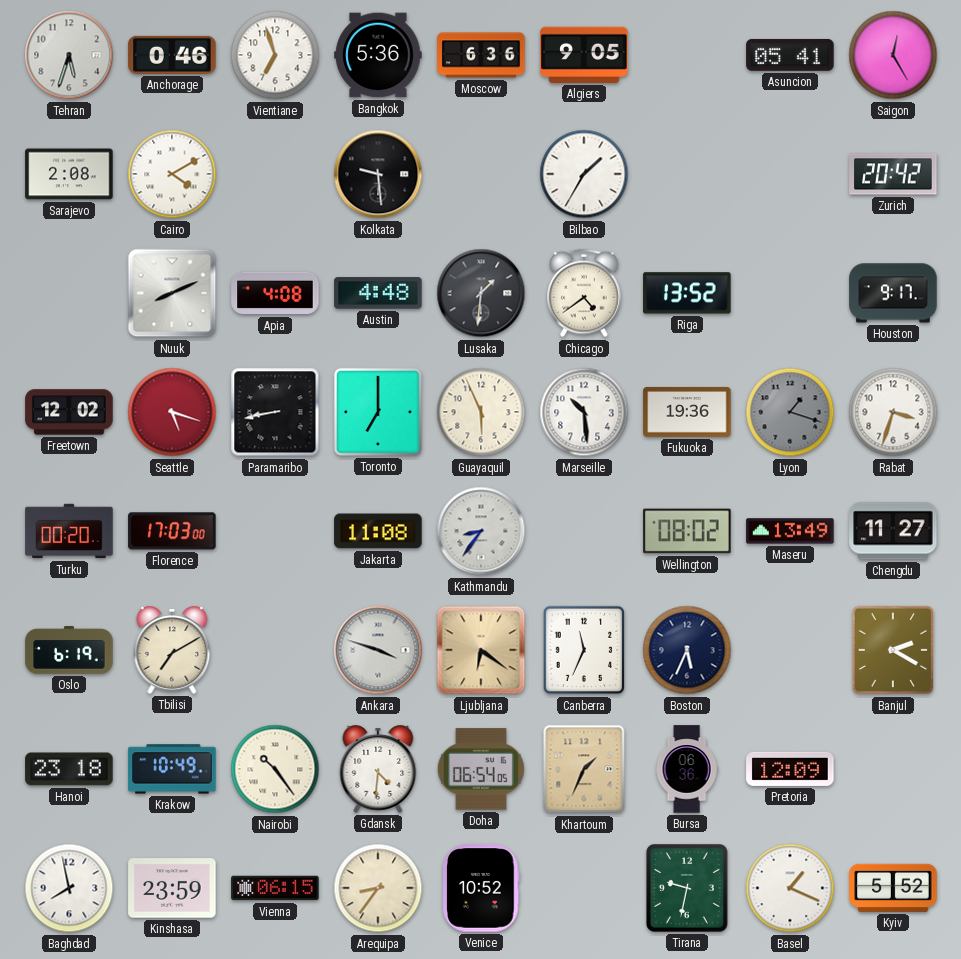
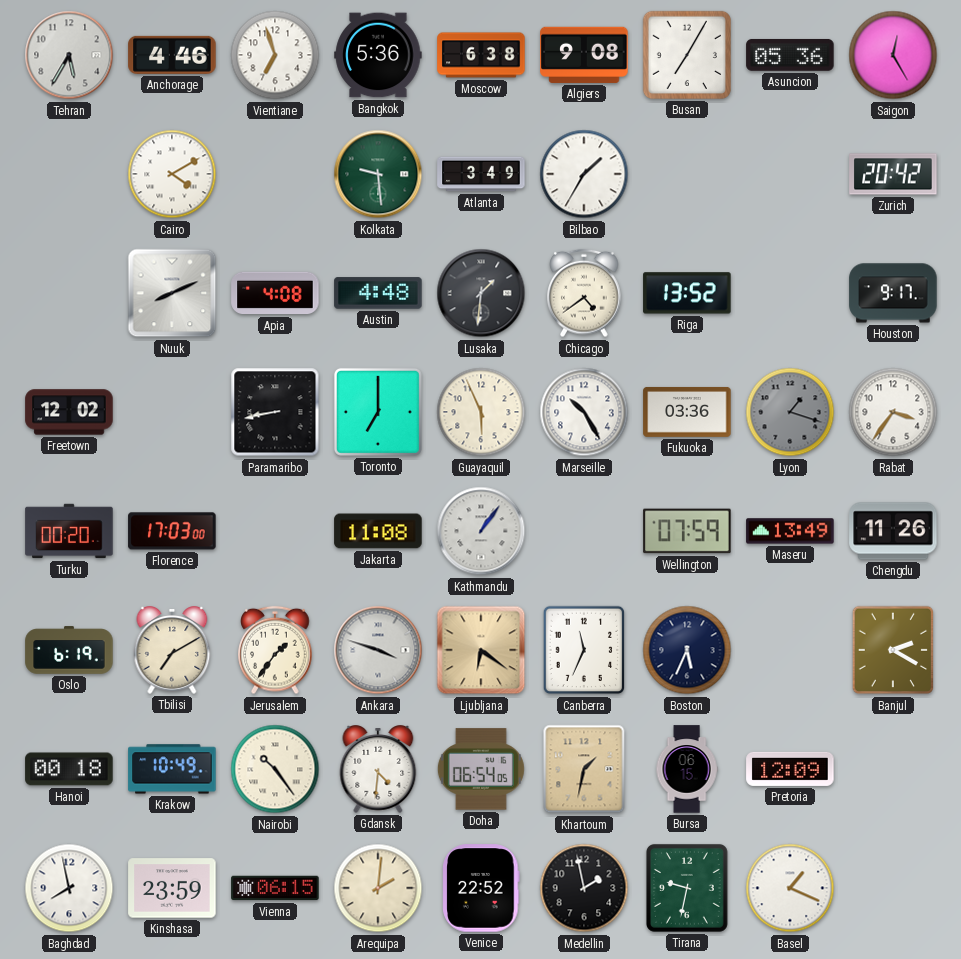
Tehran: 5:33 -> 5:35
Anchorage: 0:46 -> 4:46
Moscow: 6:36 -> 6:38
Algiers: 9:05 -> 9:08
Busan: none -> 7:05
Asuncion: 05:41 -> 05:36
Sarajevo: 2:08 -> none
Kolkata dial: black -> green
Atlanta: none -> 3:49
Seattle: 5:18 -> none
Marseille: 10:29 -> 10:25
Fukuoka: 19:36 -> 03:36
Rabat: 3:33 -> 3:36
Kathmandu: 8:36 -> 1:06
Wellington: 08:02 -> 07:59
Chengdu: 11:27 -> 11:26
Jerusalem: none -> 1:36
Hanoi: 23:18 -> 00:18
Khartoum: 1:34 -> 1:32
Bursa: 06:36 -> 06:15
Arequipa: 8:36 -> 2:01
Venice: 10:52 -> 22:52
Medellin: none -> 1:58
Kyiv: 5:52 -> none
